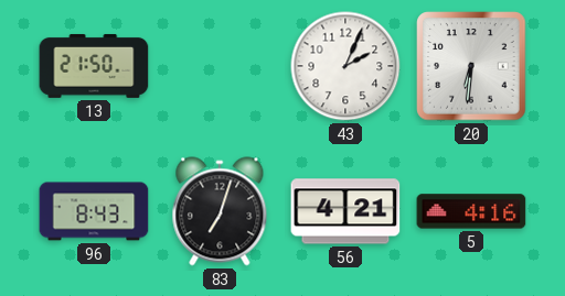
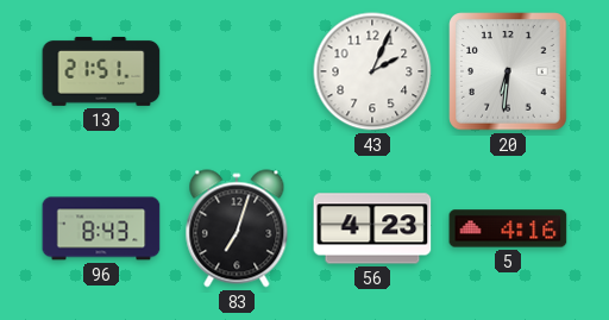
13: 21:50 -> 21:51
56: 4:21 -> 4:23
